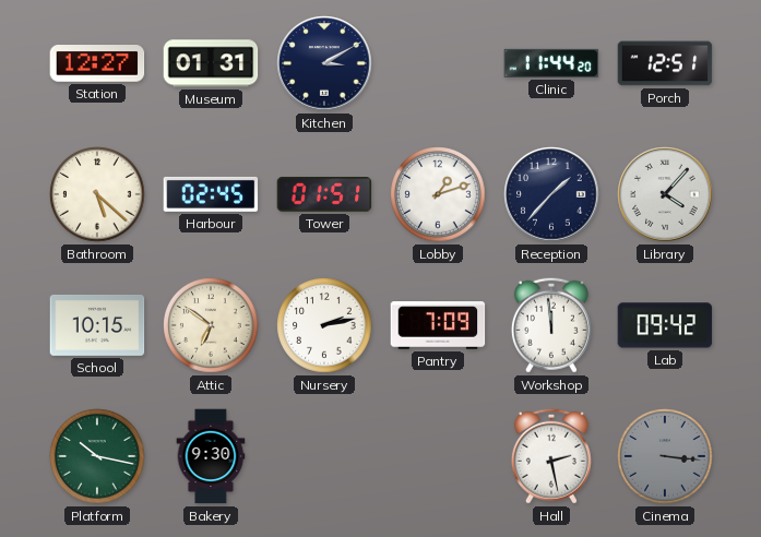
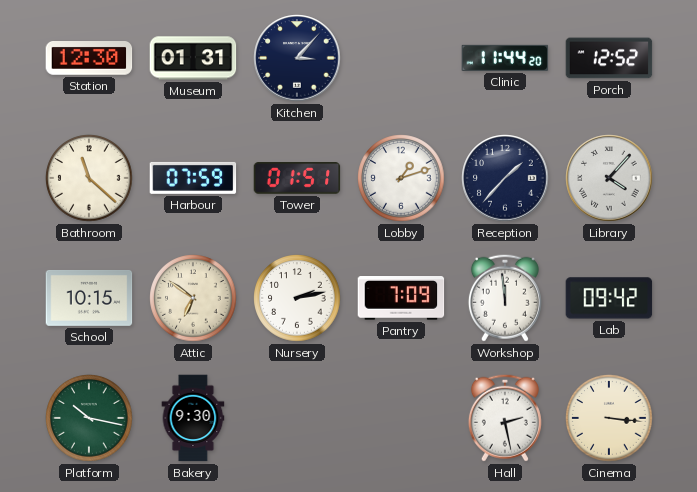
Station: 12:27 -> 12:30
Kitchen: 3:10 -> 3:07
Porch: 12:51 -> 12:52
Bathroom: 5:22 -> 11:22
Harbour: 02:45 -> 07:59
Cinema dial: grey -> cream
